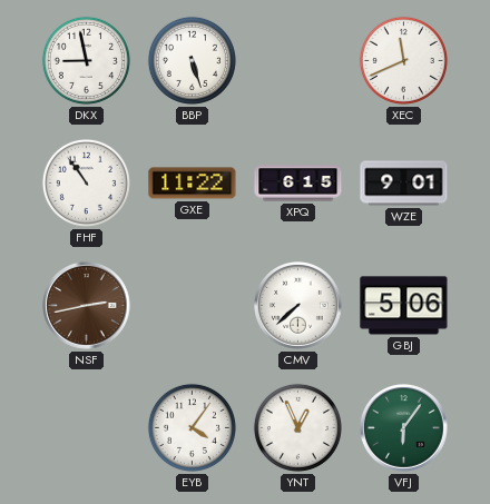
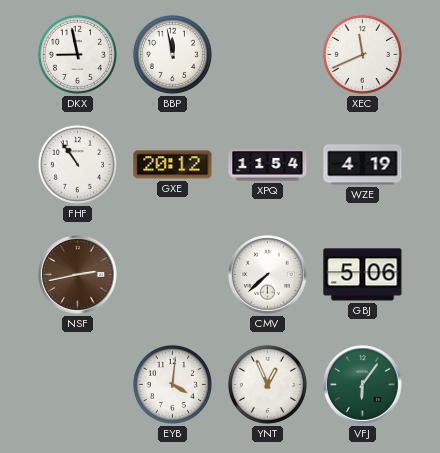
BBP: 5:27 -> 11:58
GXE: 11:22 -> 20:12
XPQ: 6:15 -> 11:54
WZE: 9:01 -> 4:19
EYB: 4:06 -> 4:01
